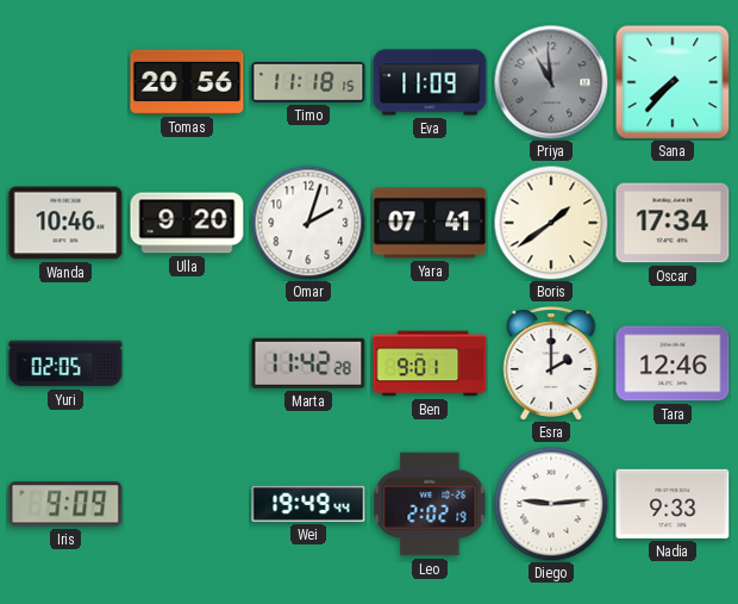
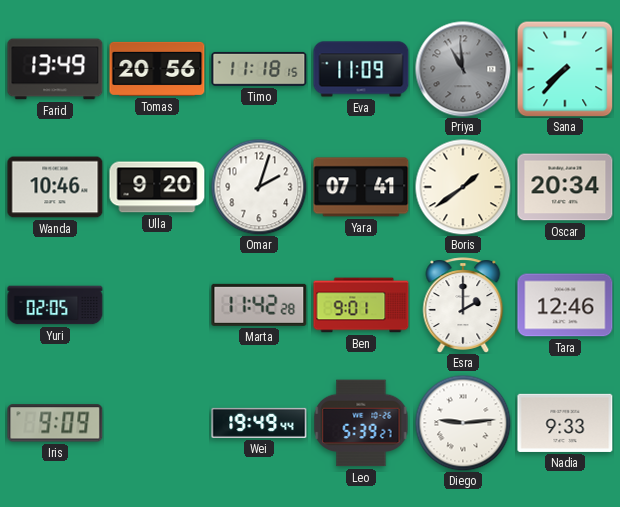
Farid: none -> 13:49
Oscar: 17:34 -> 20:34
Leo: 2:02 -> 5:39
